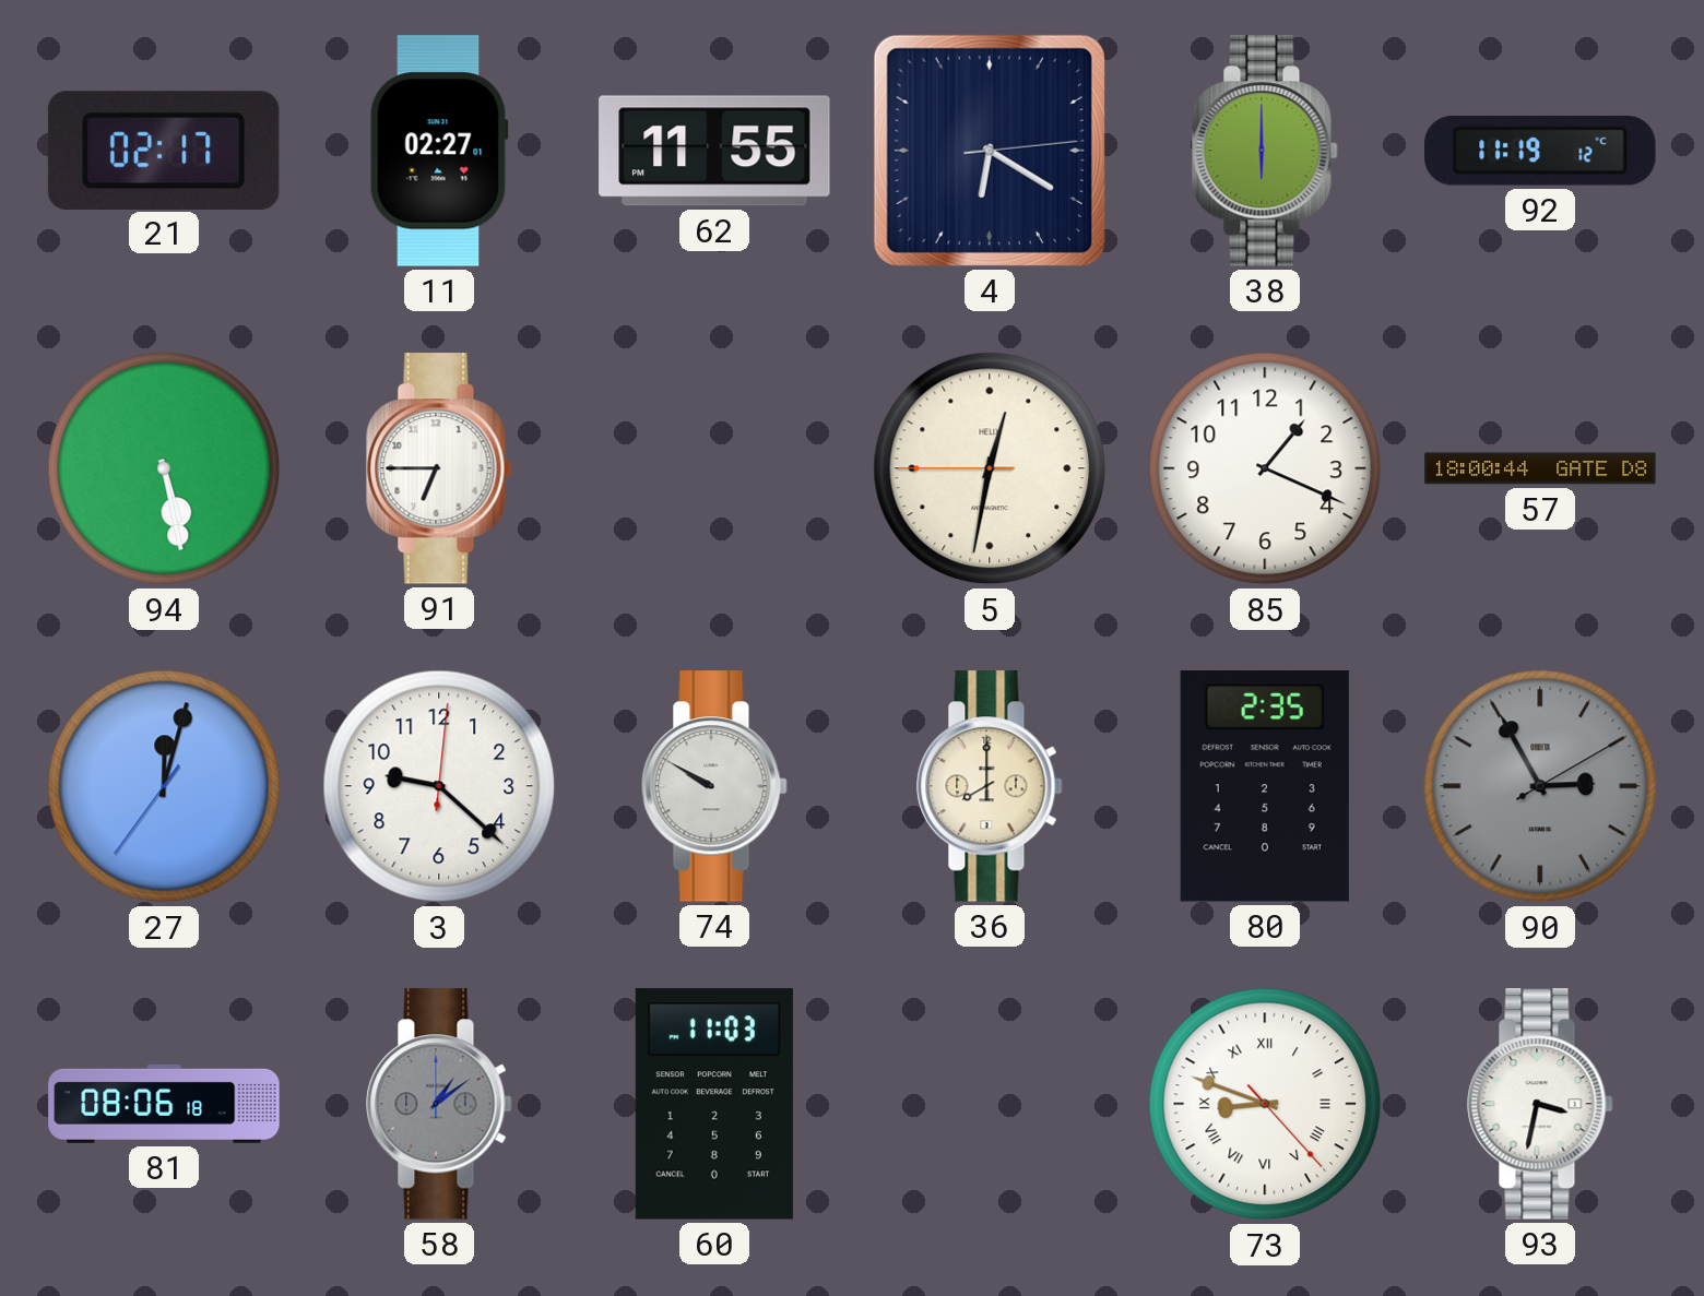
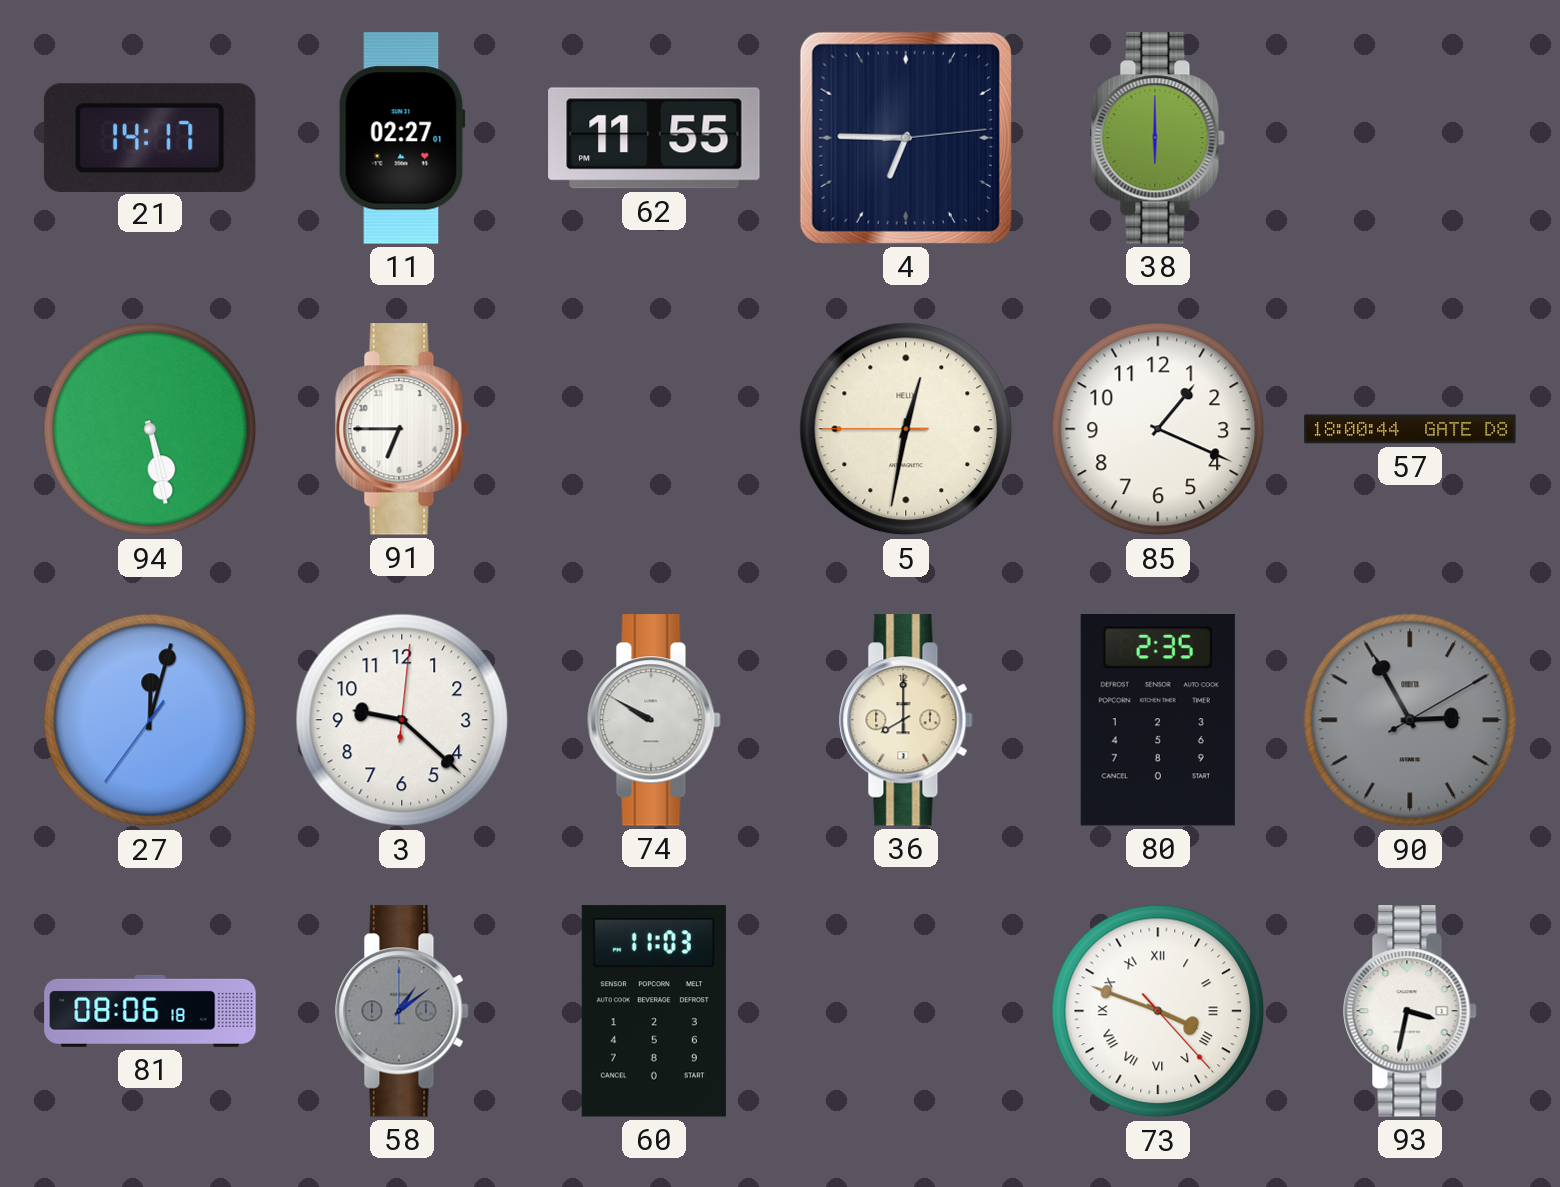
21: 02:17 -> 14:17
4: 6:20 -> 6:45
92: 11:19 -> none
73: 8:48 -> 3:48
